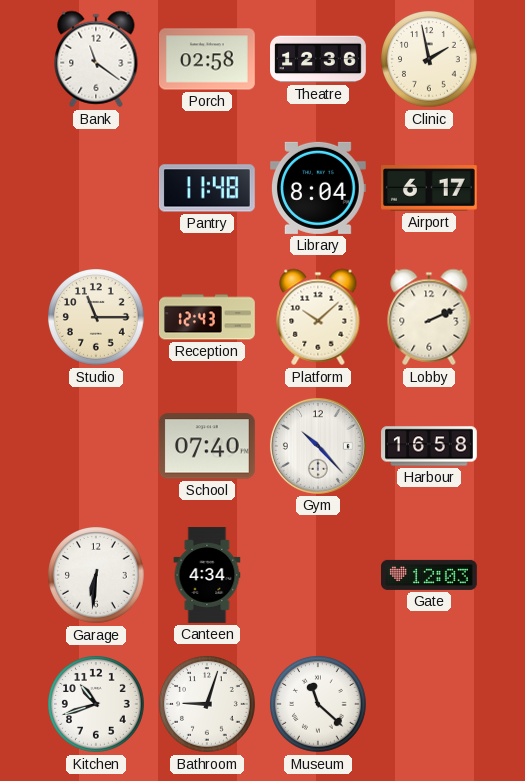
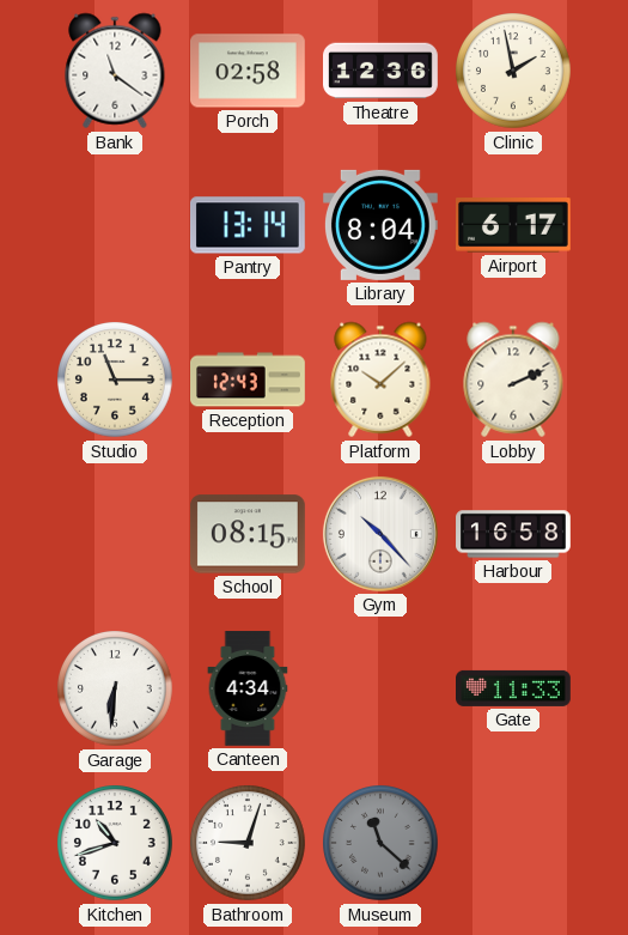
Pantry: 11:48 -> 13:14
School: 07:40 -> 08:15
Gate: 12:03 -> 11:33
Museum dial: white -> grey
